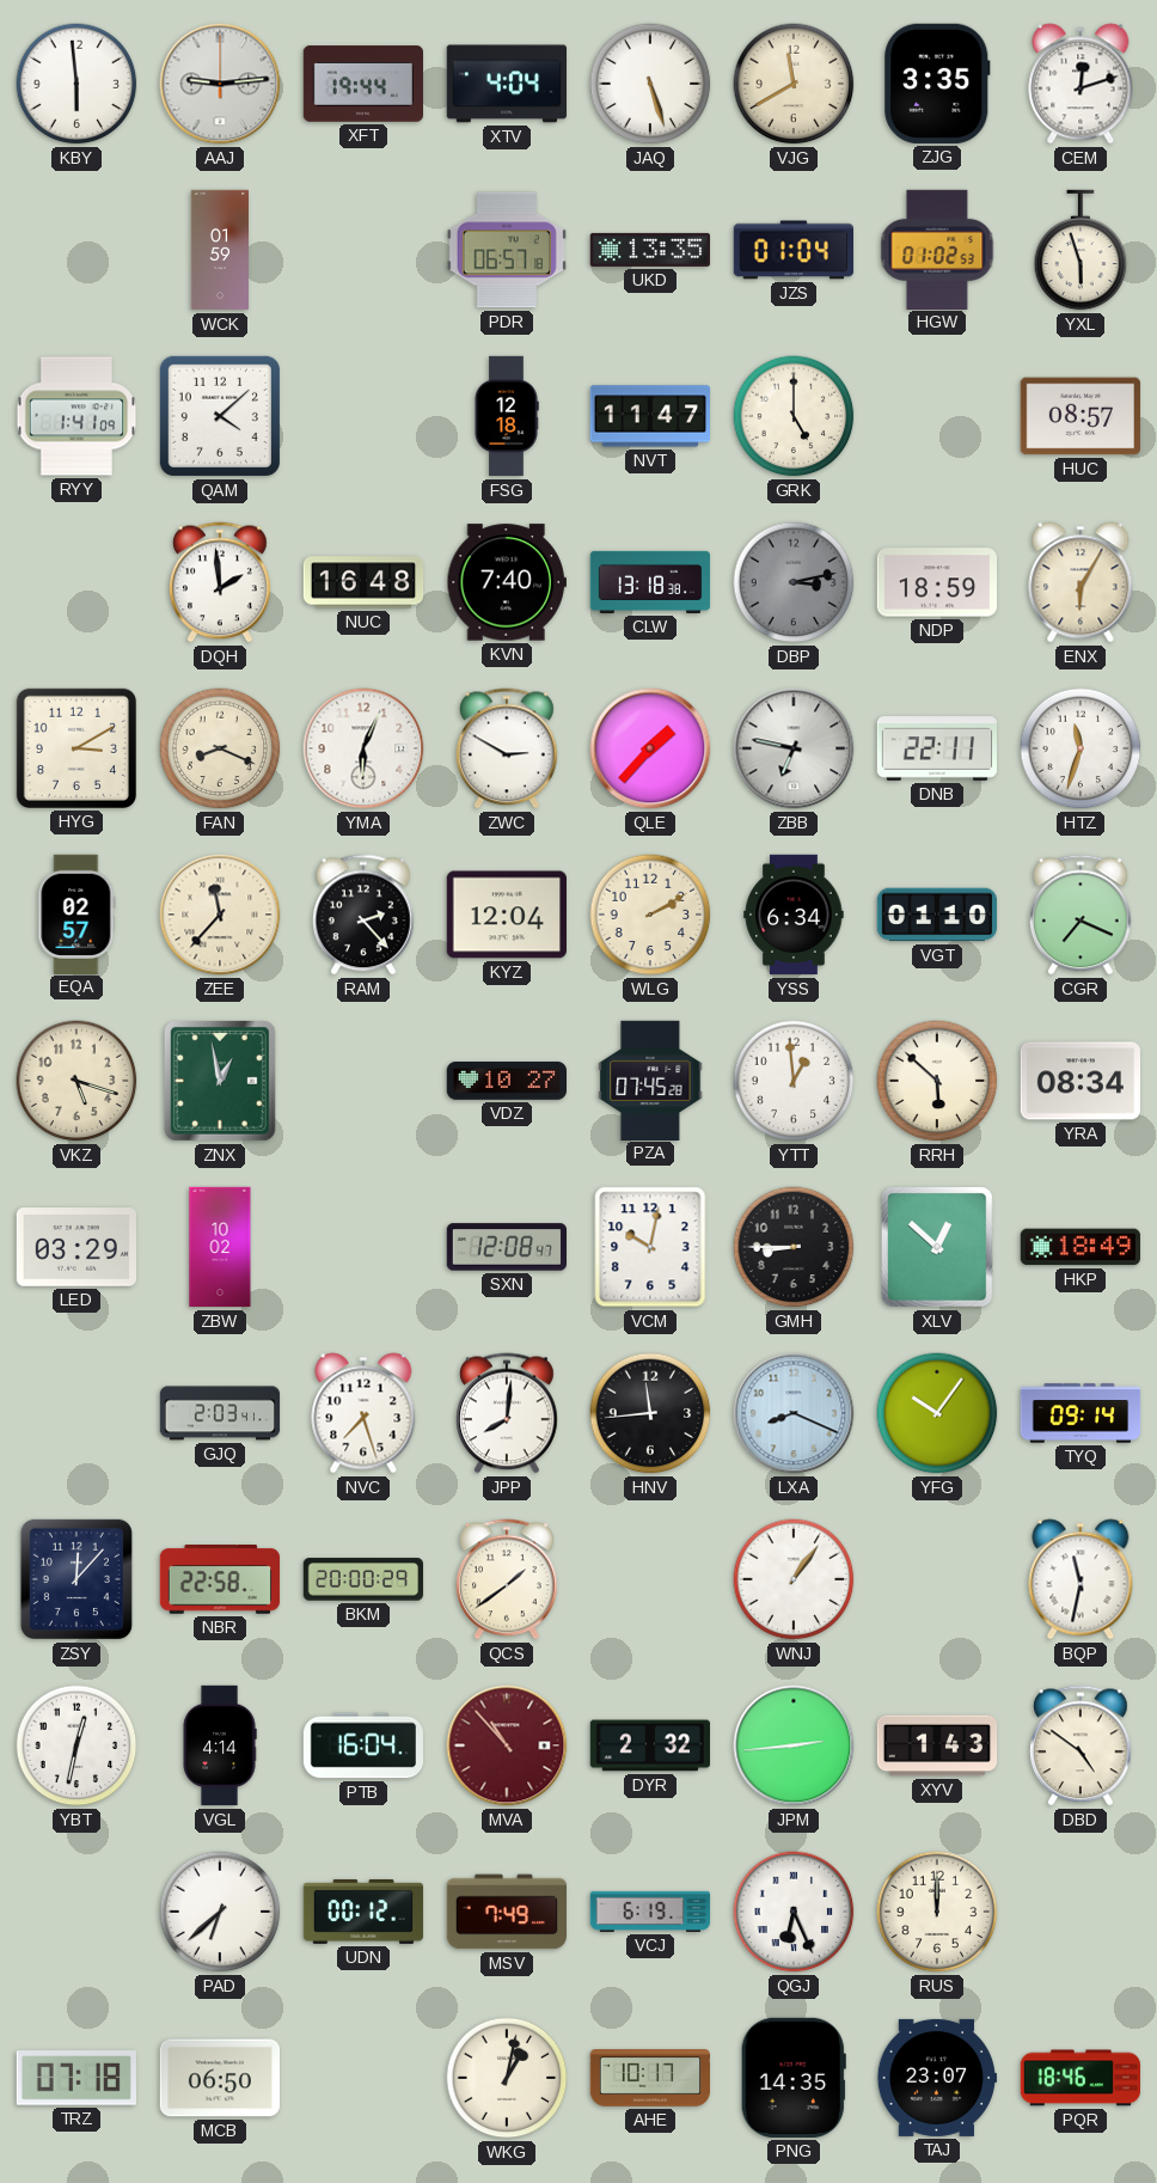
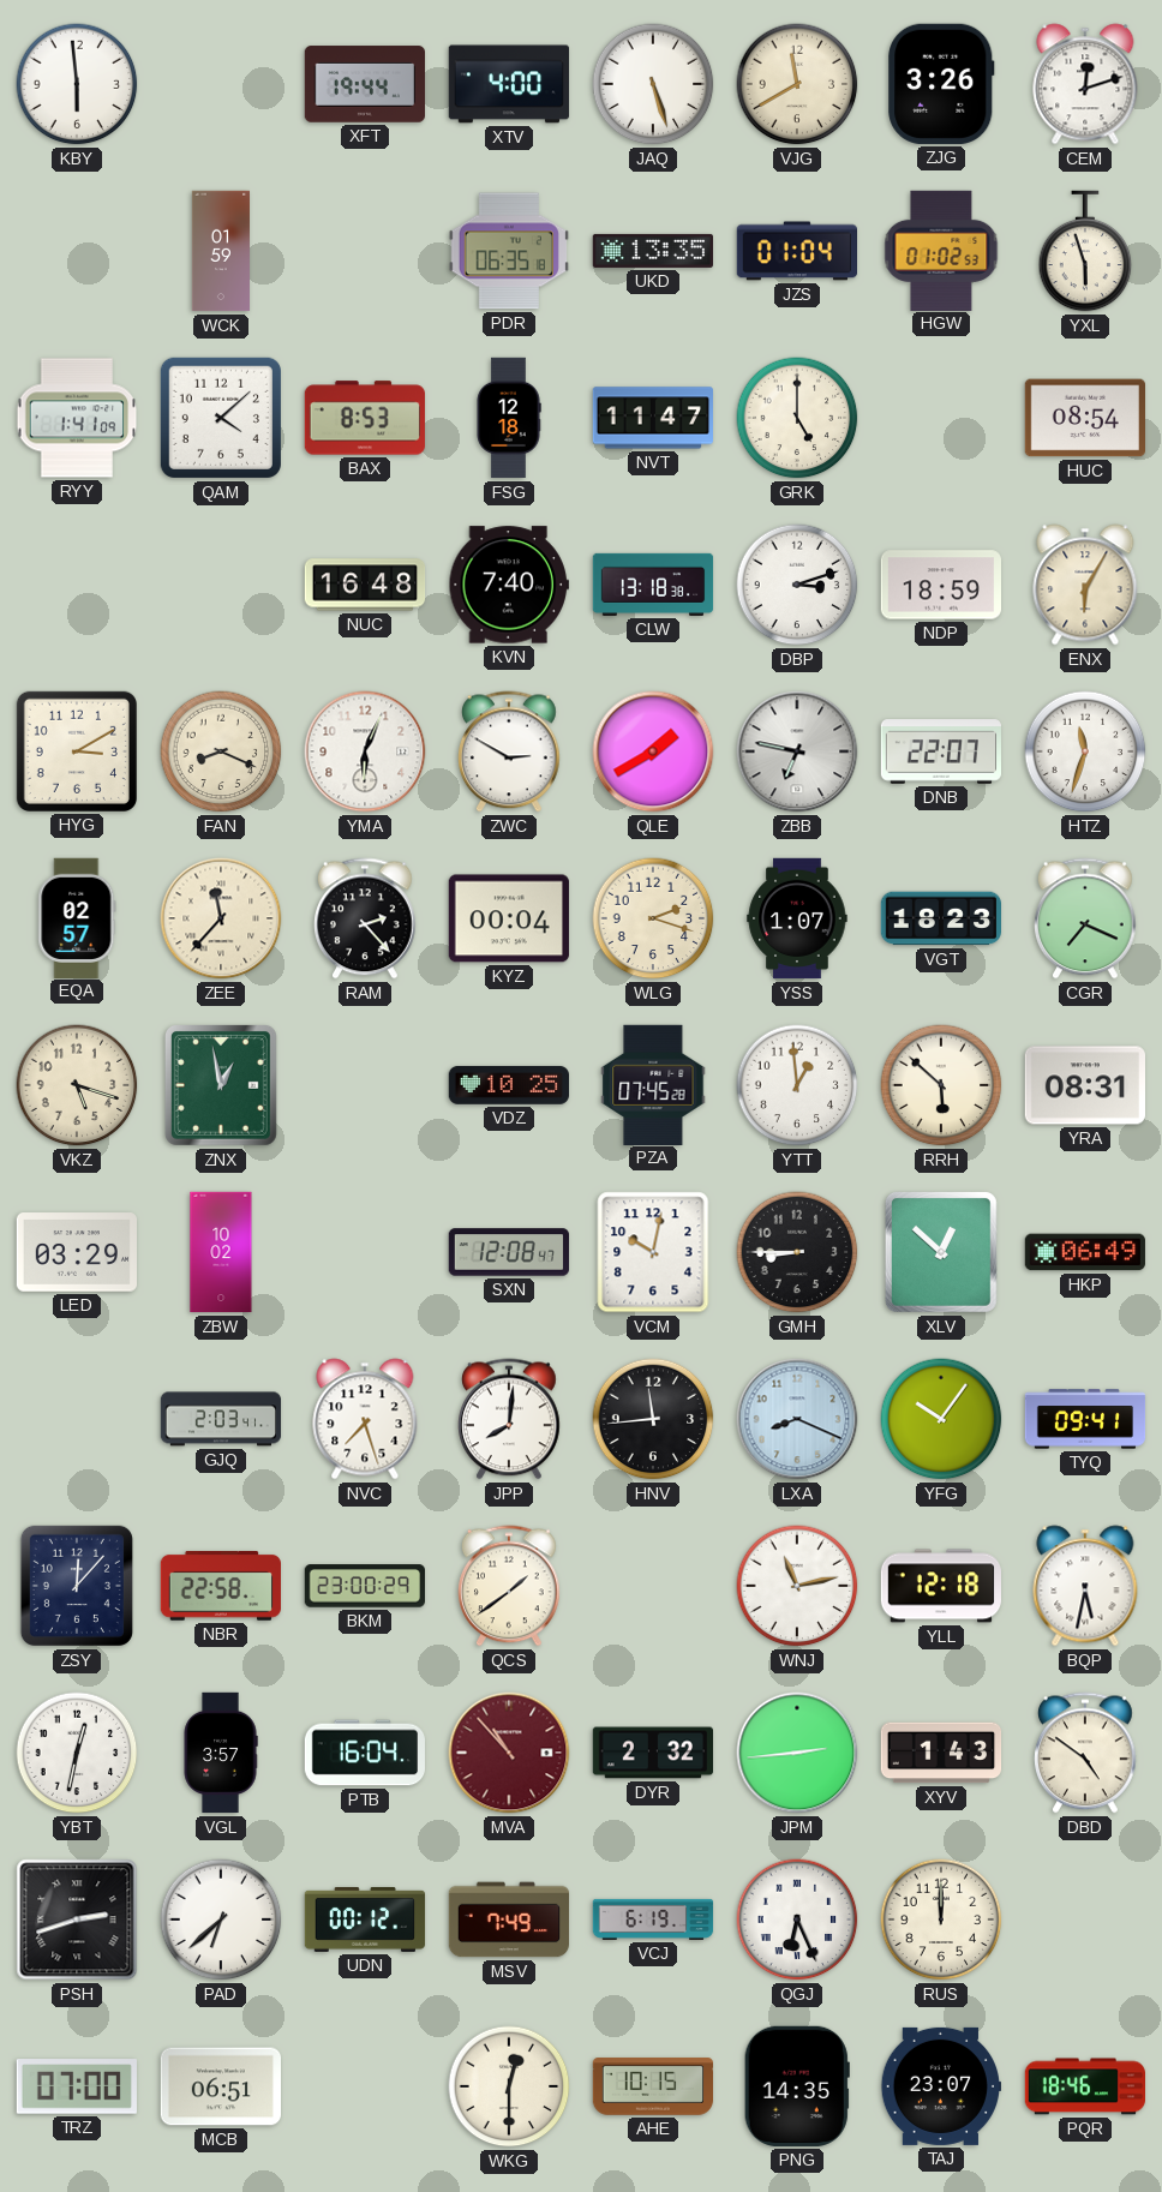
AAJ: 9:14 -> none
XTV: 4:04 -> 4:00
ZJG: 3:35 -> 3:26
PDR: 06:57 -> 06:35
BAX: none -> 8:53
HUC: 08:57 -> 08:54
DQH: 1:59 -> none
DBP: 3:13 -> 3:12
DBP dial: grey -> white
QLE: 1:37 -> 1:40
DNB: 22:11 -> 22:07
KYZ: 12:04 -> 00:04
WLG: 2:10 -> 2:18
YSS: 6:34 -> 1:07
VGT: 01:10 -> 18:23
VDZ: 10:27 -> 10:25
YRA: 08:34 -> 08:31
HKP: 18:49 -> 06:49
TYQ: 09:14 -> 09:41
BKM: 20:00 -> 23:00
WNJ: 1:06 -> 11:13
YLL: none -> 12:18
BQP: 11:32 -> 5:32
VGL: 4:14 -> 3:57
PSH: none -> 2:42
TRZ: 07:18 -> 07:00
MCB: 06:50 -> 06:51
WKG: 1:02 -> 12:30
AHE: 10:17 -> 10:15
